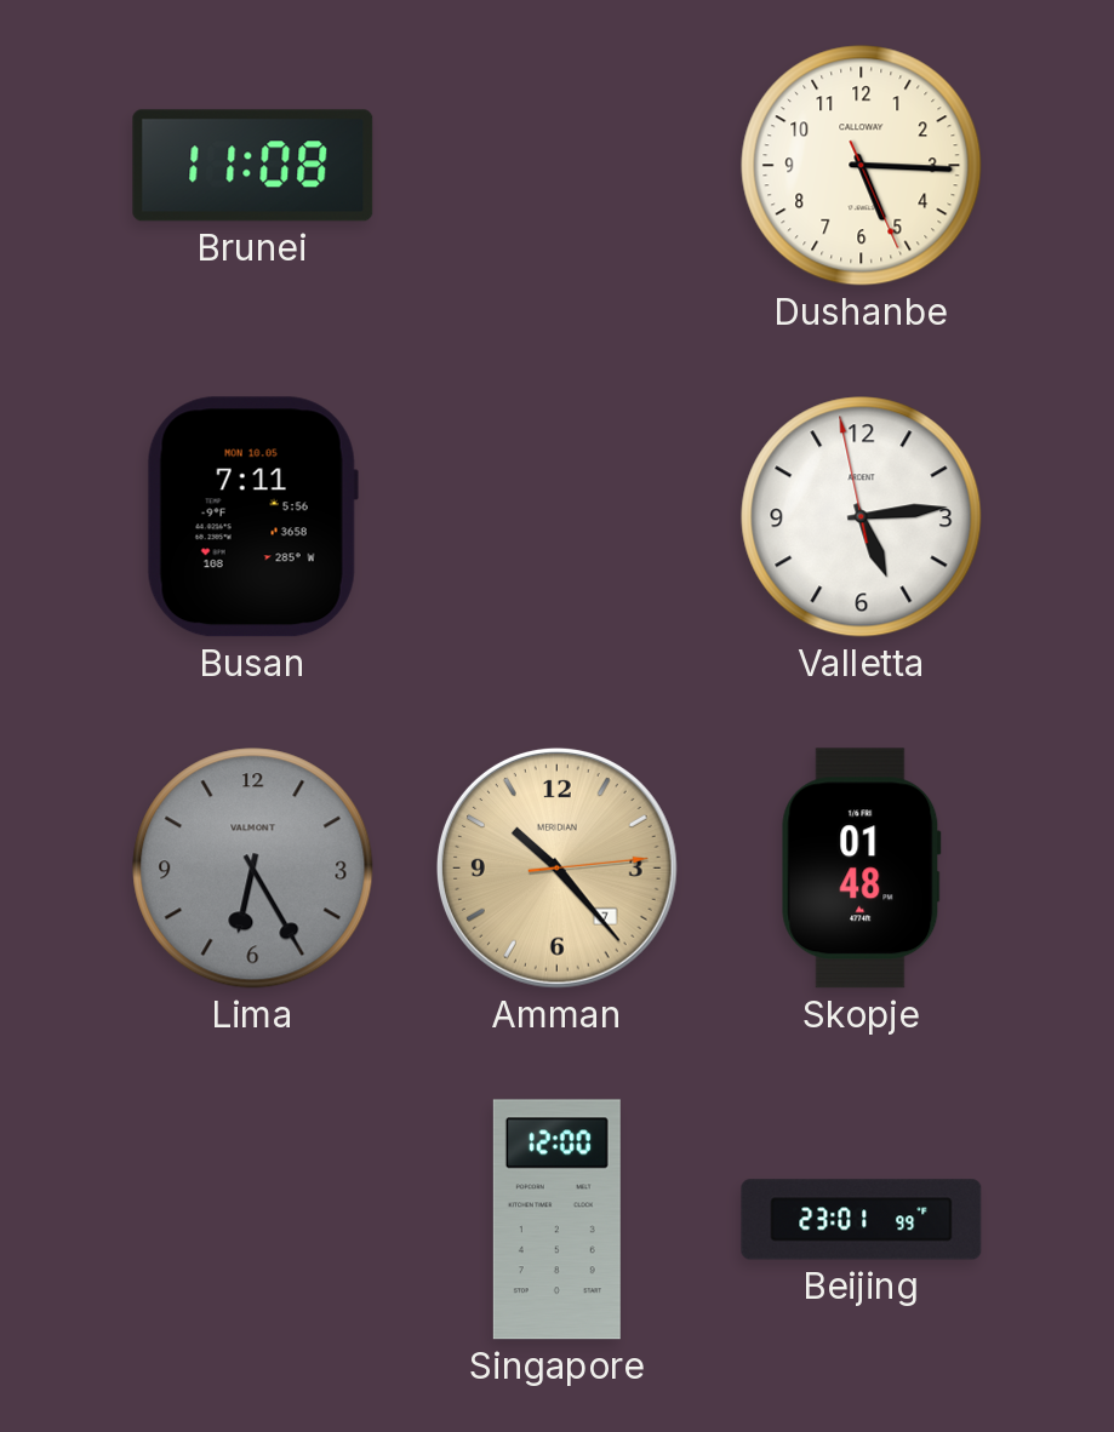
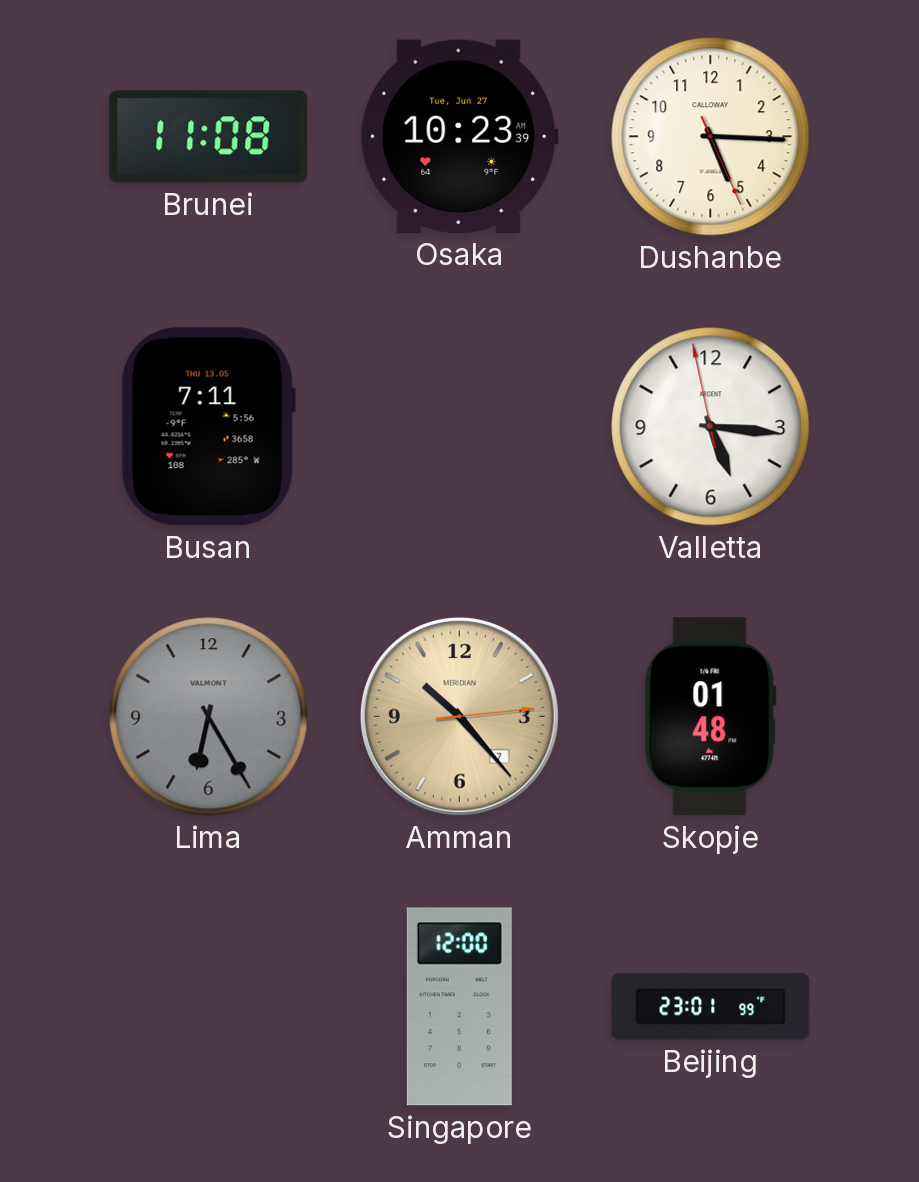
Osaka: none -> 10:23
Busan date: MON 10.05 -> THU 13.05
Valletta: 5:13 -> 5:15
